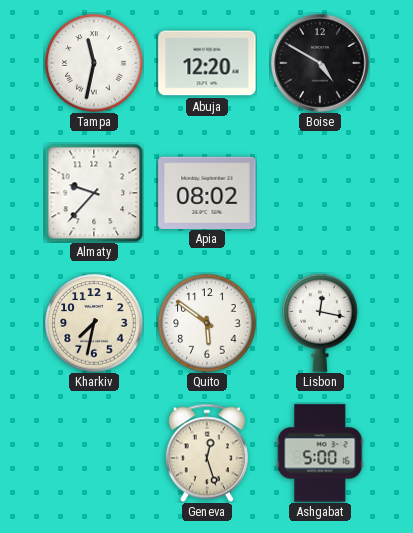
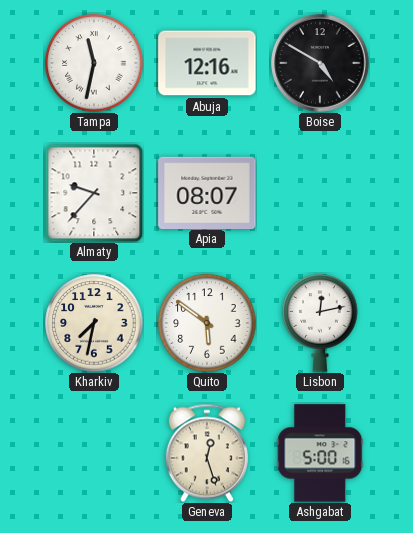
Abuja: 12:20 -> 12:16
Apia: 08:02 -> 08:07
Lisbon: 12:17 -> 12:13
